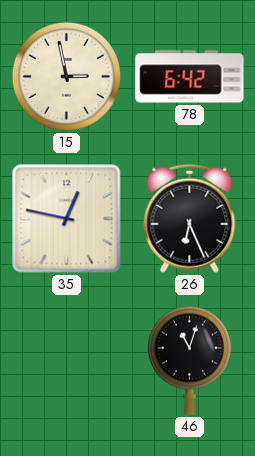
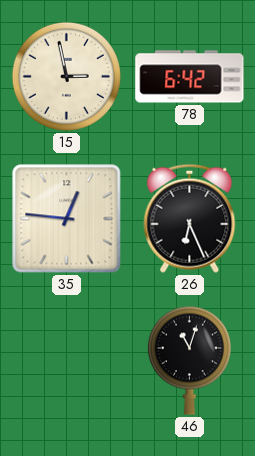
35: 12:47 -> 12:46
